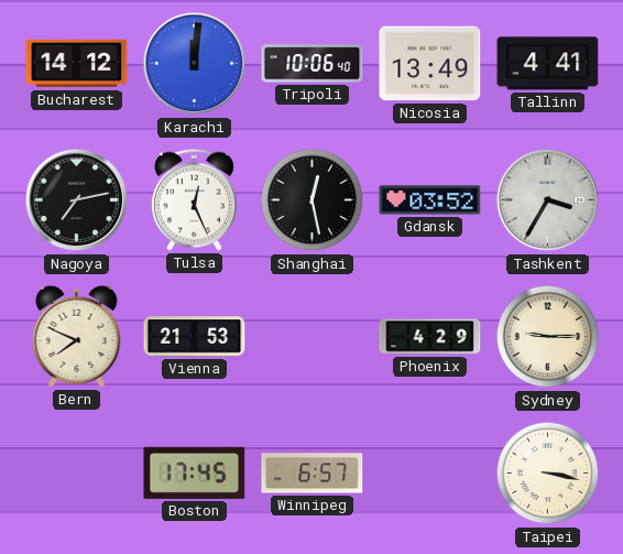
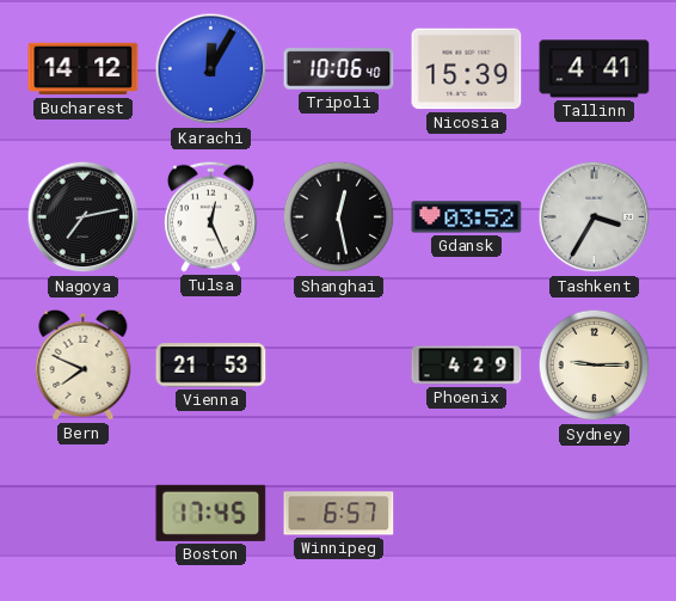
Karachi: 12:01 -> 12:05
Nicosia: 13:49 -> 15:39
Taipei: 3:17 -> none
